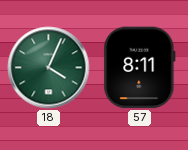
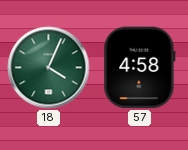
57: 8:11 -> 4:58
